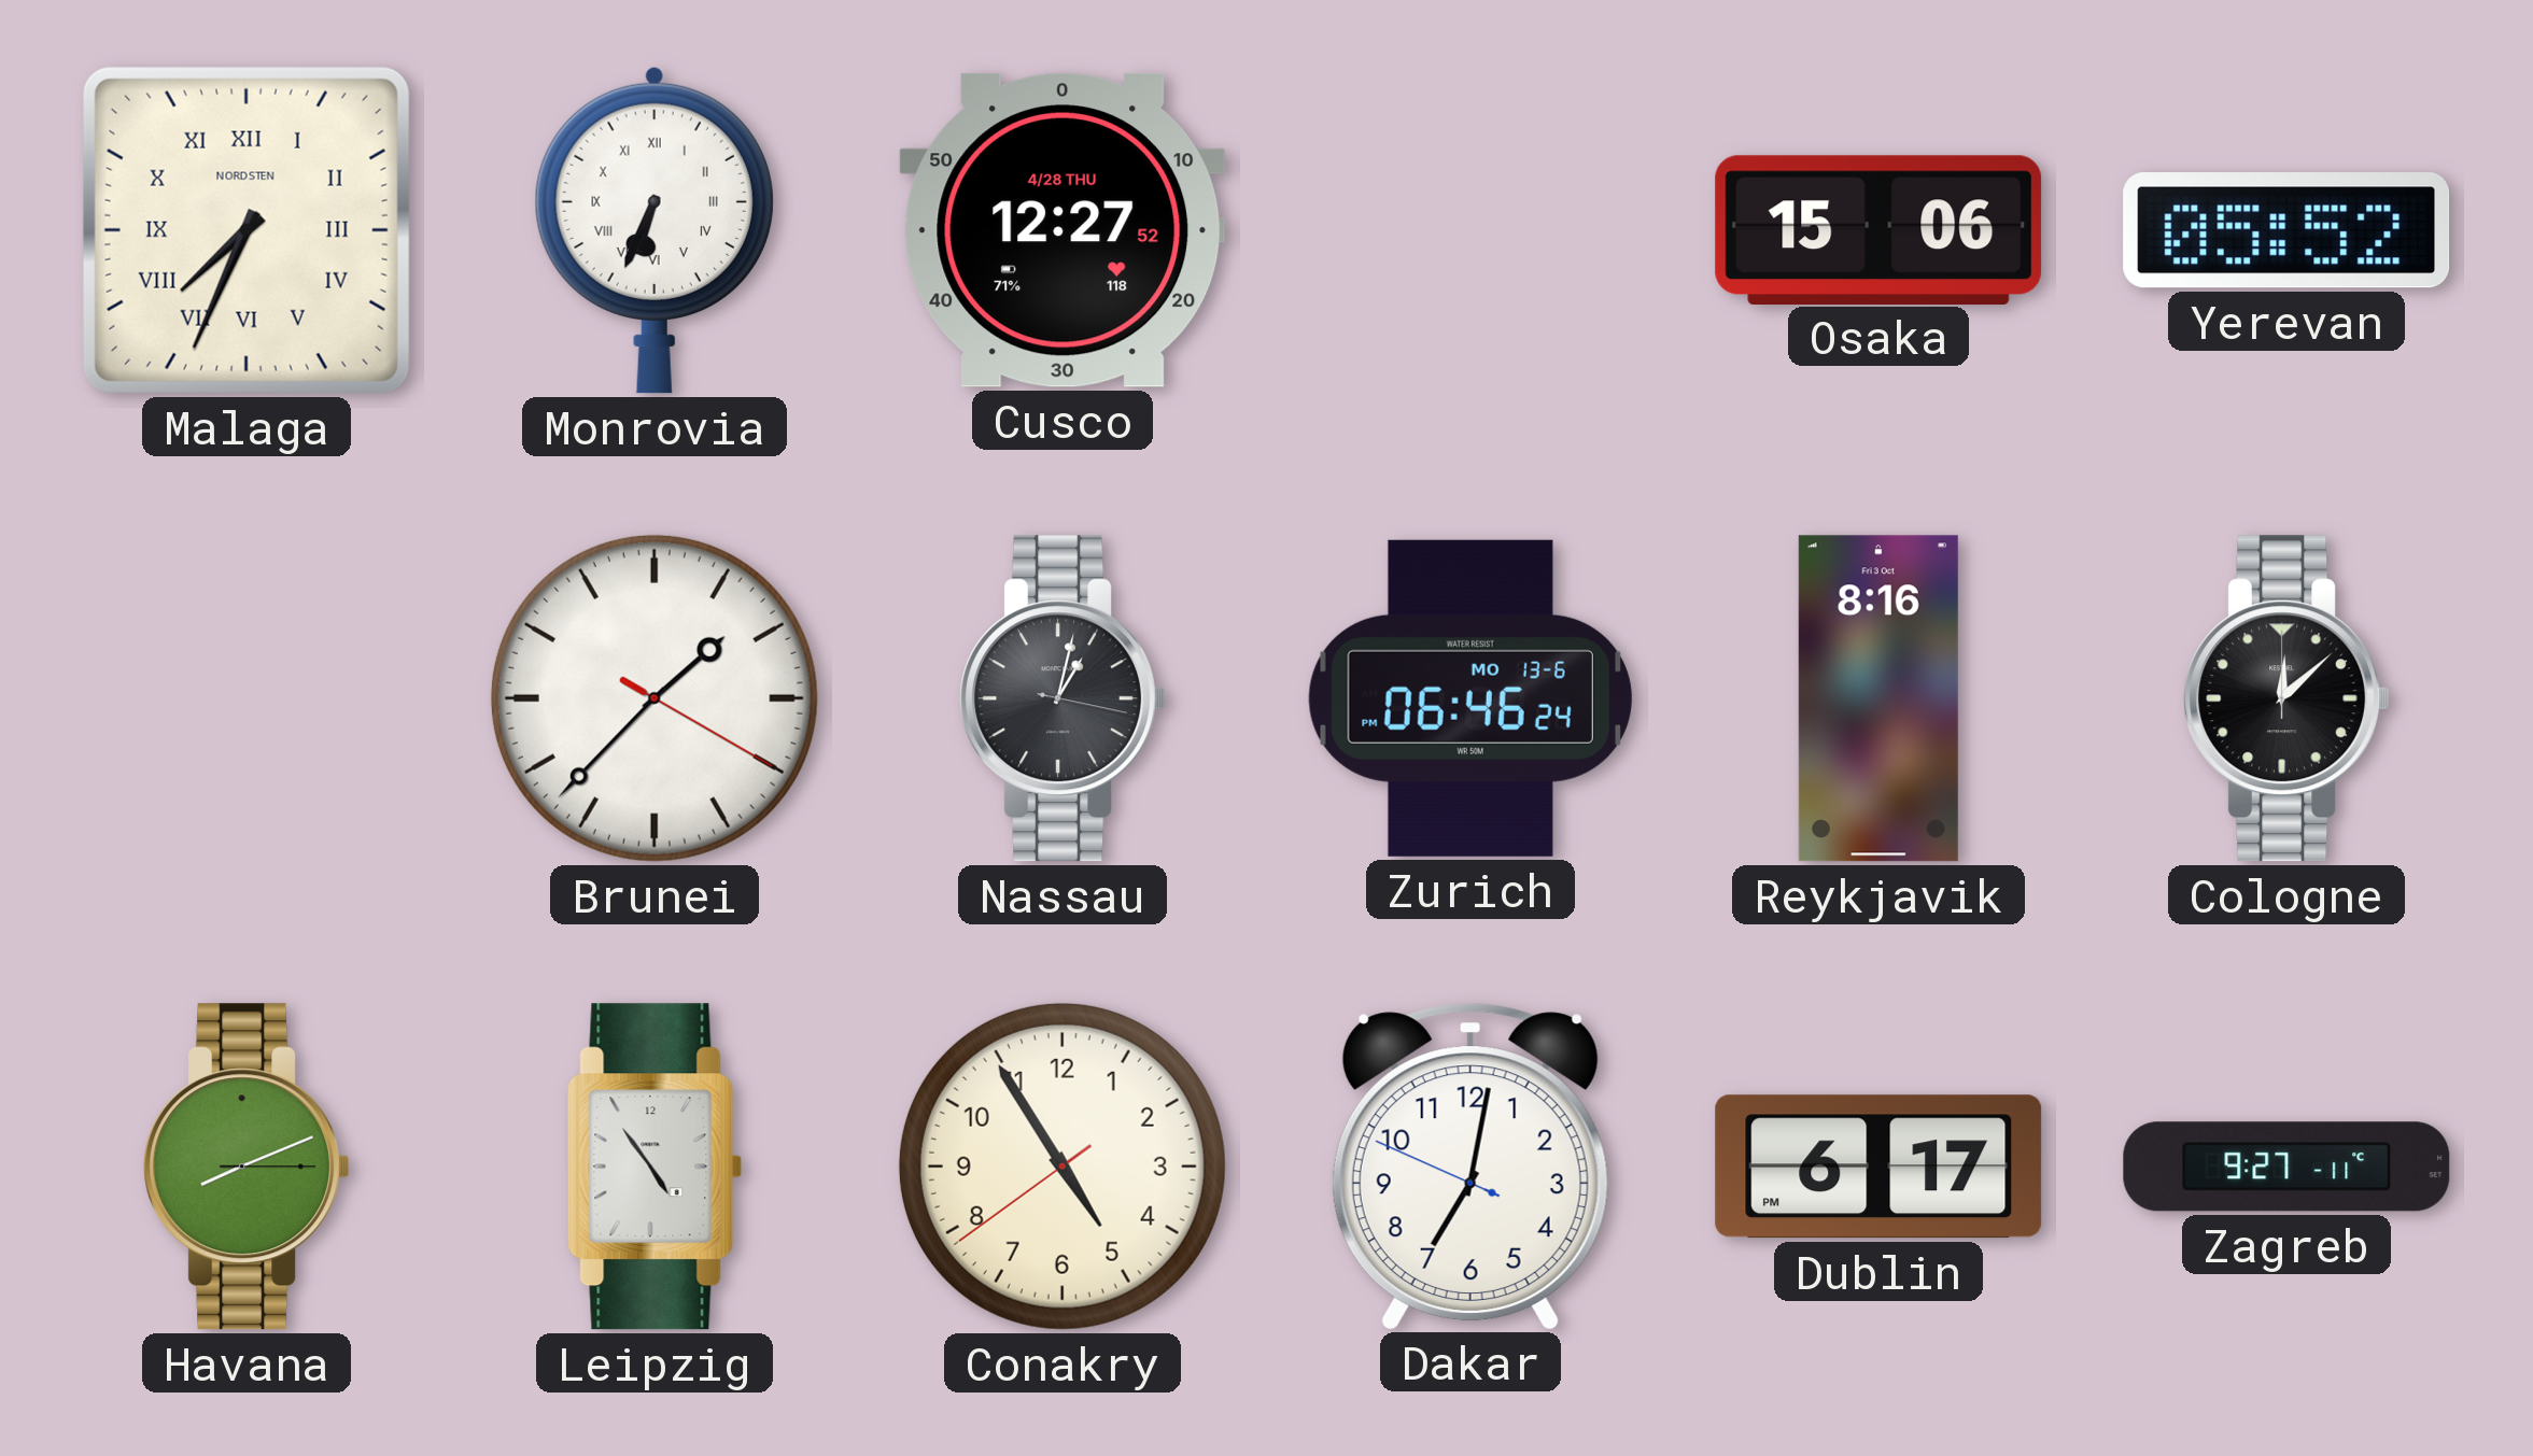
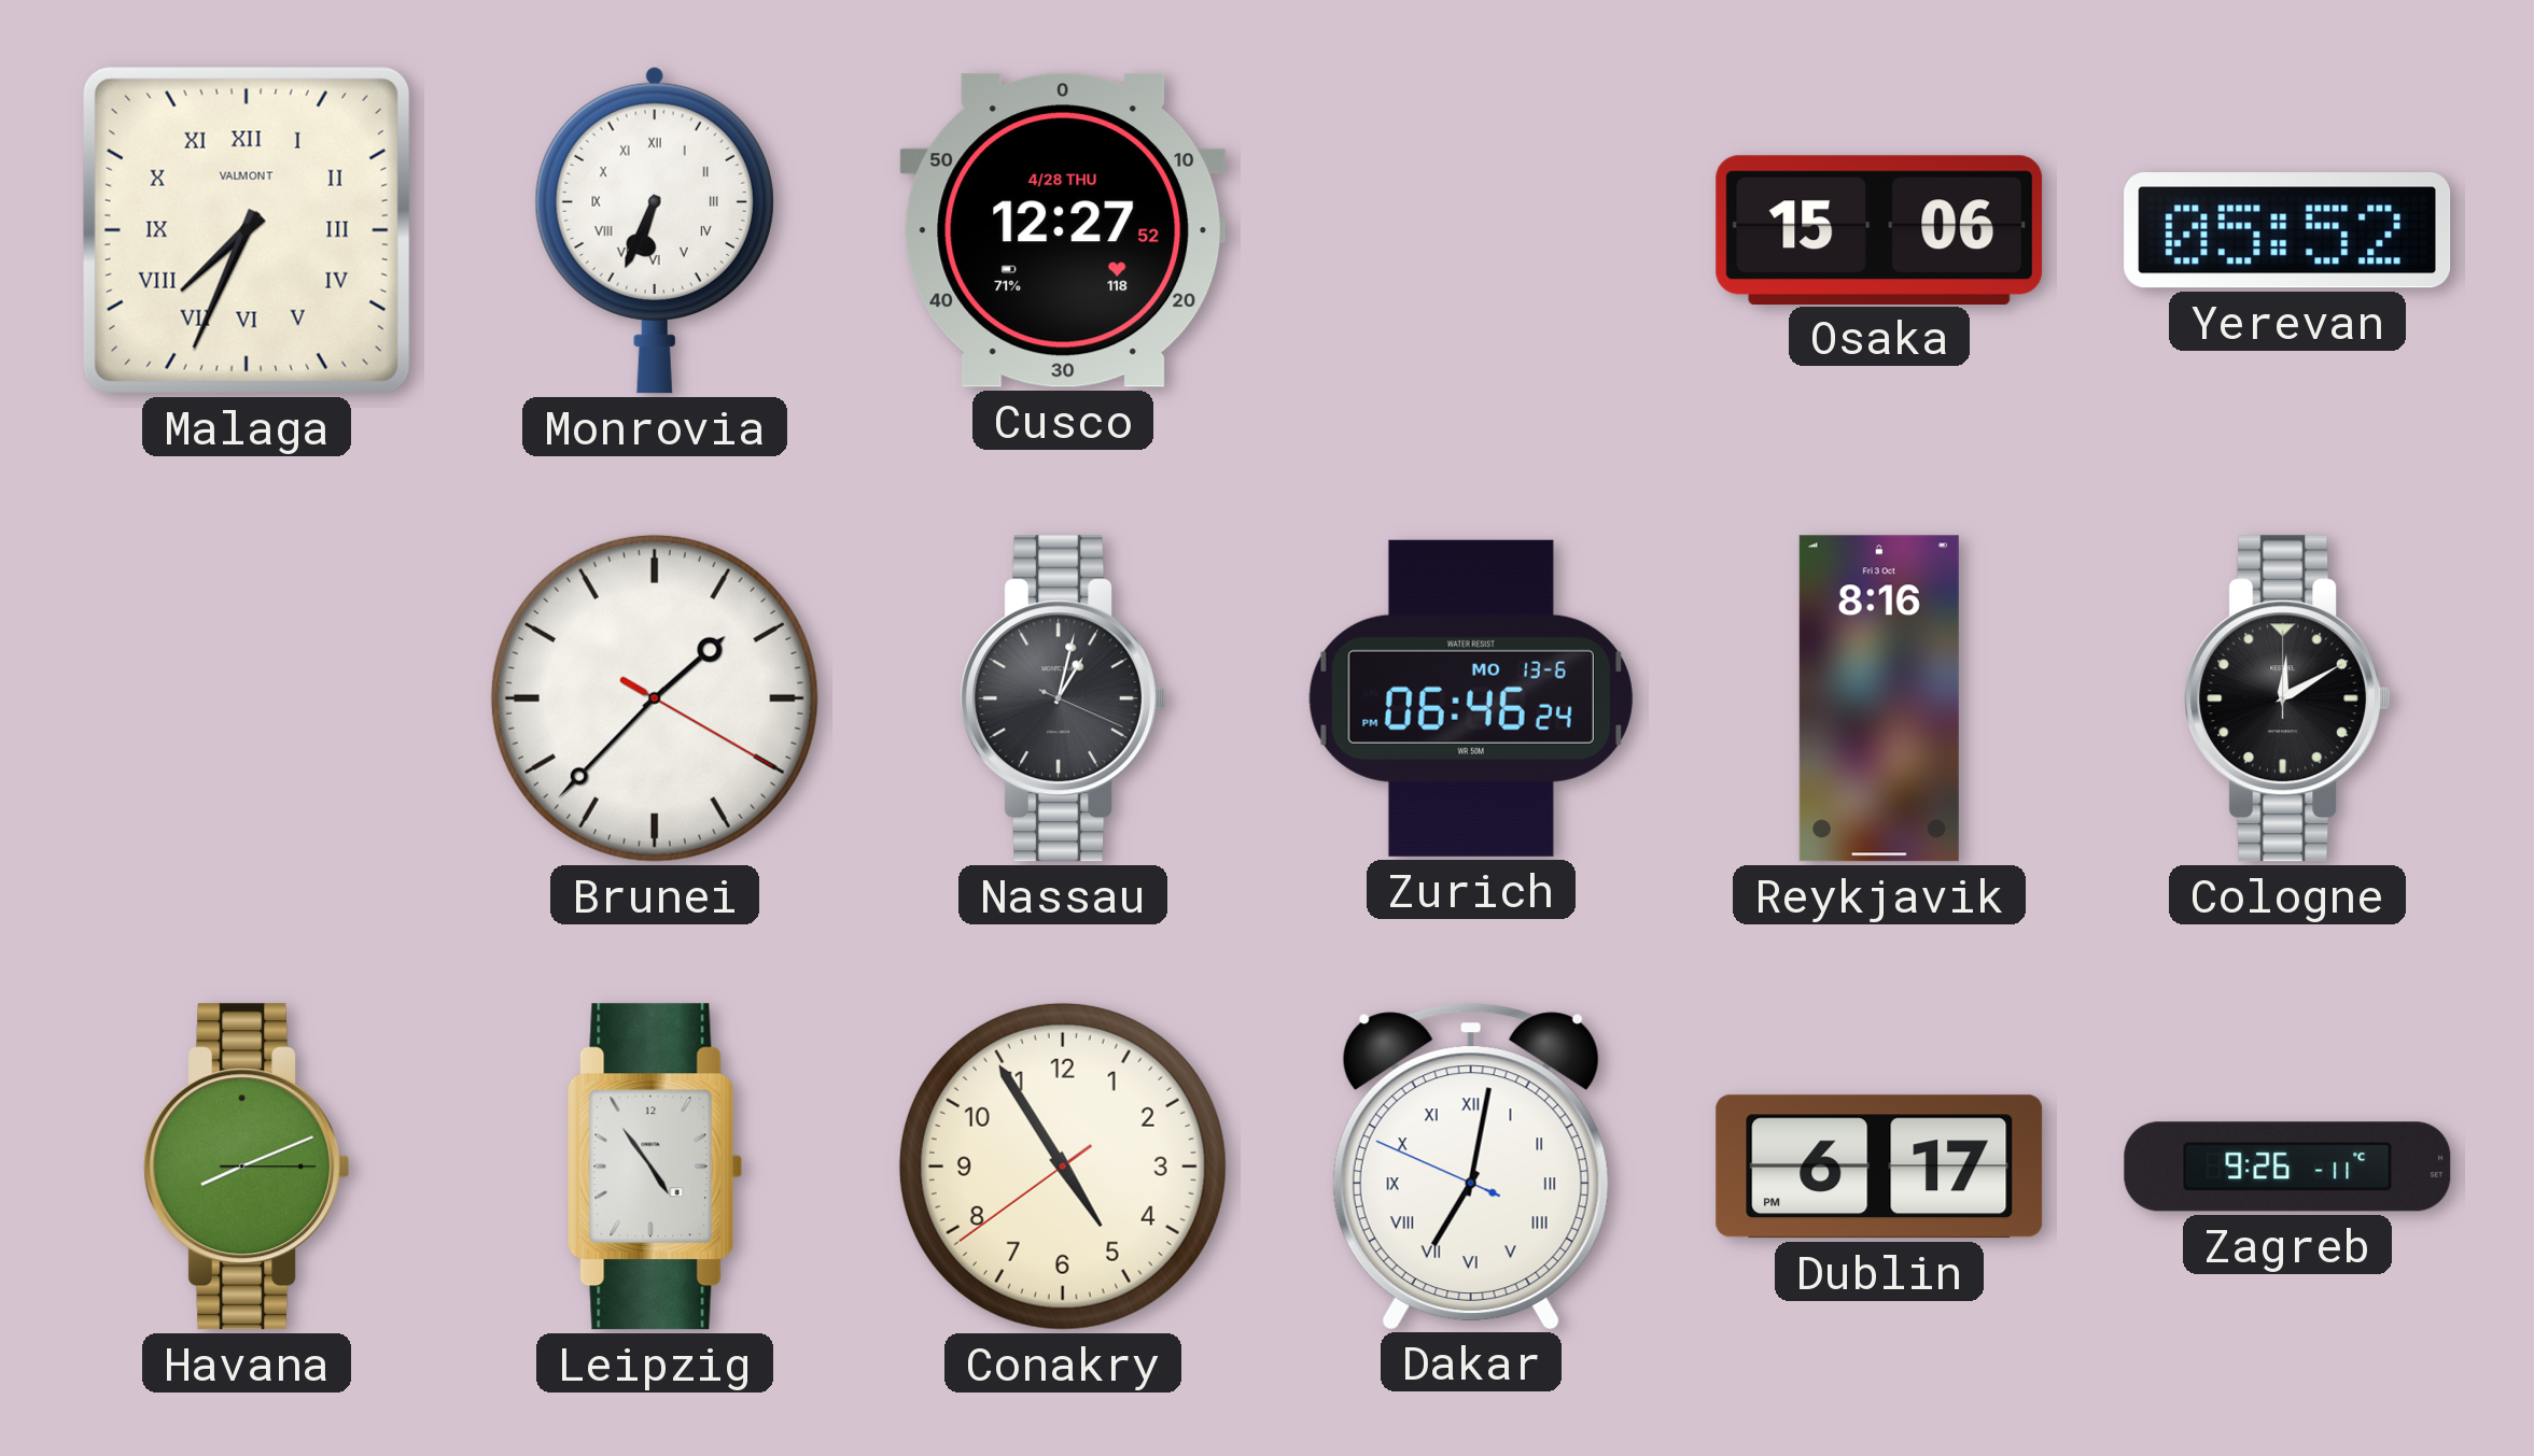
Malaga brand: NORDSTEN -> VALMONT
Nassau: 1:02:17 -> 1:02:19
Cologne: 12:08 -> 12:10
Dakar numerals: Arabic -> Roman
Zagreb: 9:27 -> 9:26
